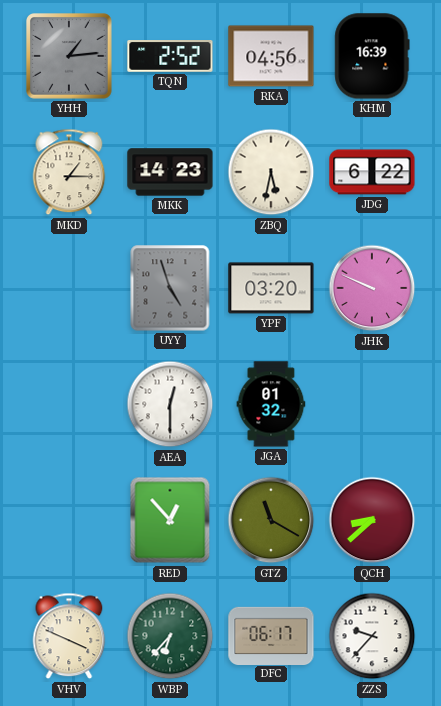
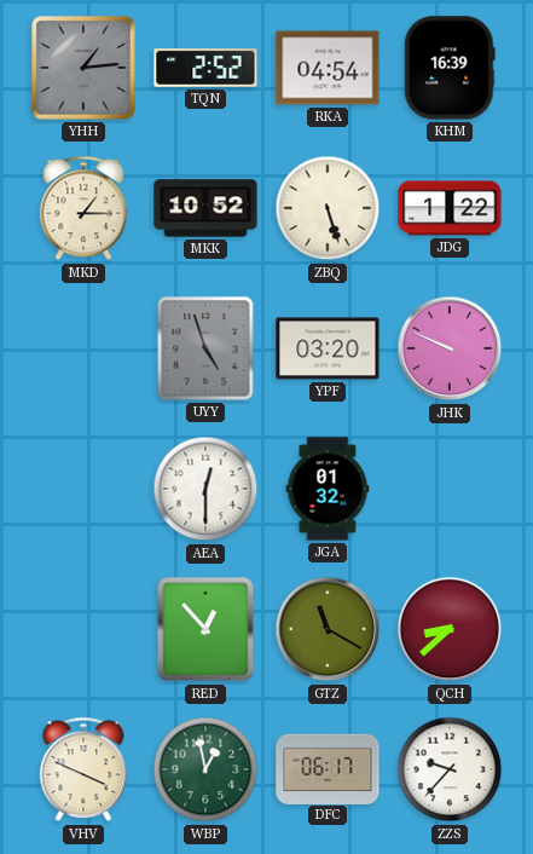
RKA: 04:56 -> 04:54
MKK: 14:23 -> 10:52
ZBQ: 5:32 -> 5:27
JDG: 6:22 -> 1:22
WBP: 6:37 -> 12:58
